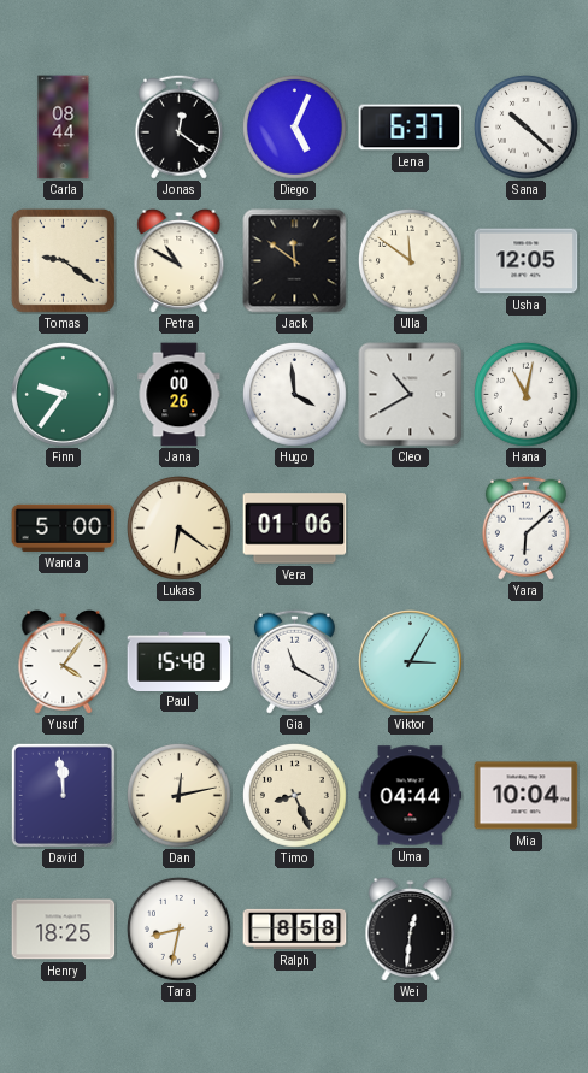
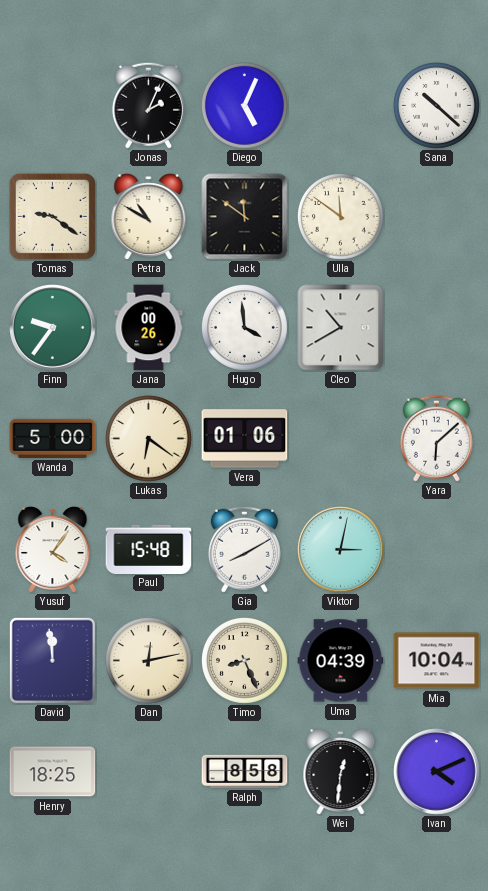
Carla: 08:44 -> none
Jonas: 12:21 -> 2:04
Lena: 6:37 -> none
Usha: 12:05 -> none
Hana: 11:02 -> none
Gia: 11:20 -> 8:10
Viktor: 3:05 -> 3:02
Uma: 04:44 -> 04:39
Tara: 8:32 -> none
Ivan: none -> 4:11
